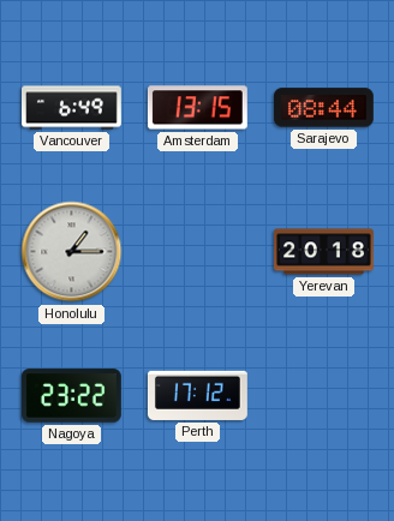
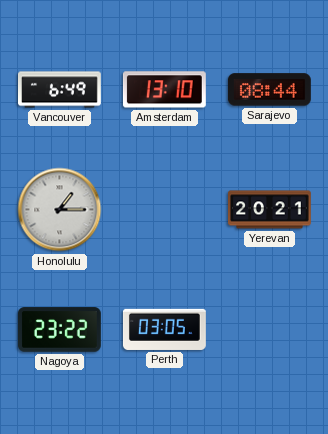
Amsterdam: 13:15 -> 13:10
Yerevan: 20:18 -> 20:21
Perth: 17:12 -> 03:05
